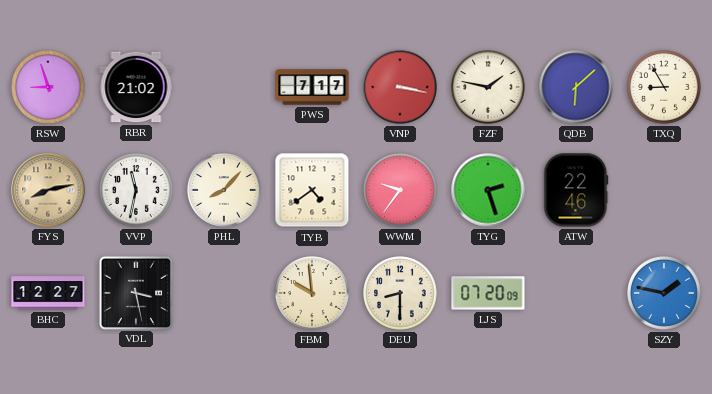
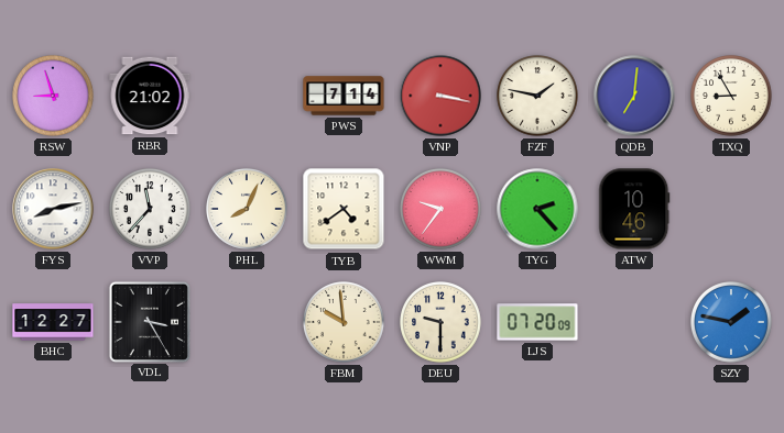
PWS: 7:17 -> 7:14
QDB: 6:08 -> 7:01
FYS dial: champagne -> white
VVP: 11:32 -> 11:37
PHL: 8:07 -> 8:04
TYG: 2:27 -> 2:23
ATW: 22:46 -> 10:46
VDL: 3:28 -> 3:25
DEU: 8:30 -> 9:30
